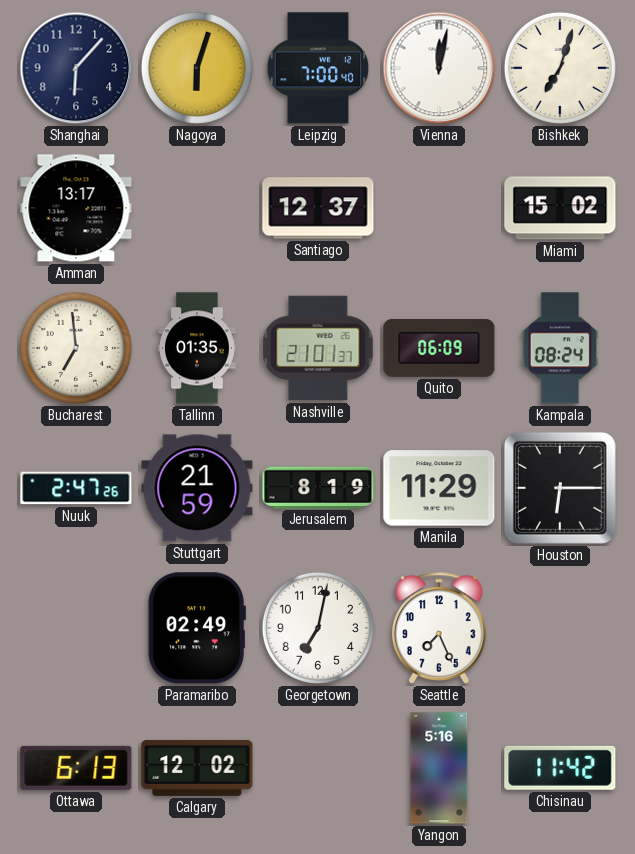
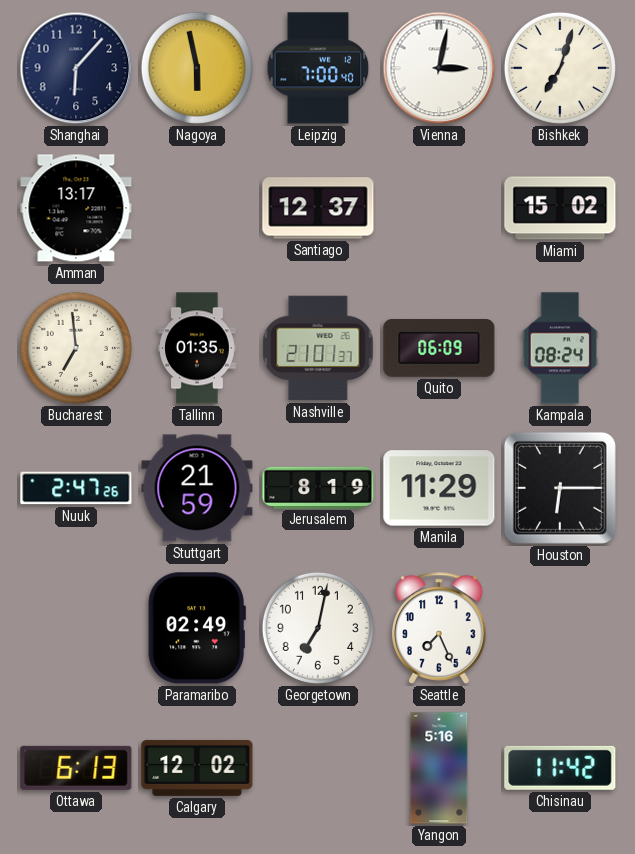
Nagoya: 6:03 -> 5:58
Vienna: 12:02 -> 3:02
